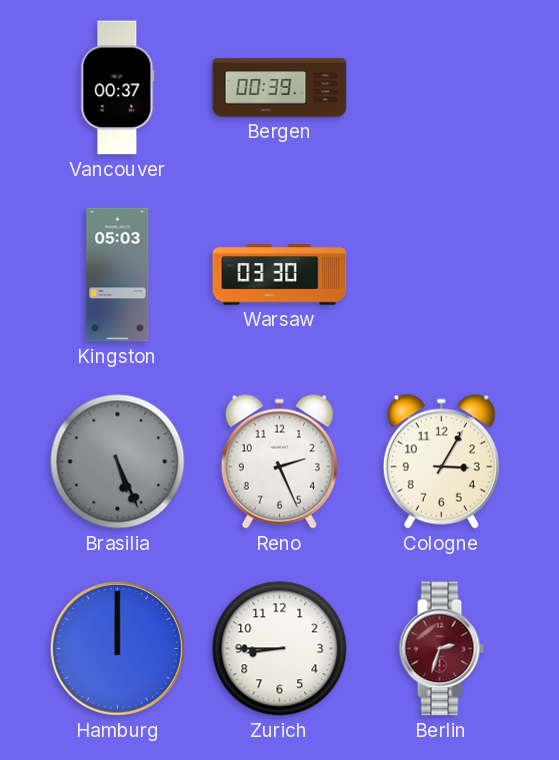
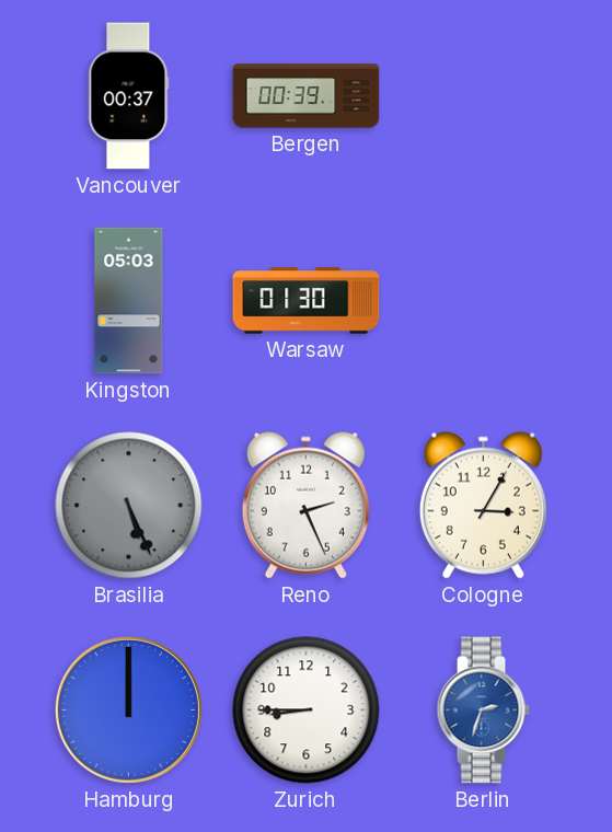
Warsaw: 03:30 -> 01:30
Berlin dial: burgundy -> blue
